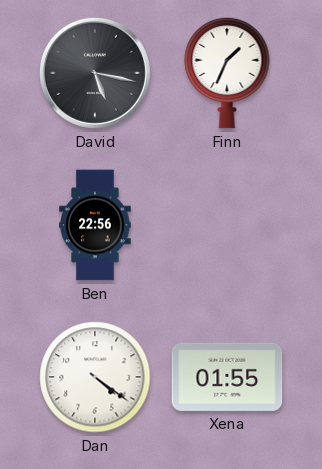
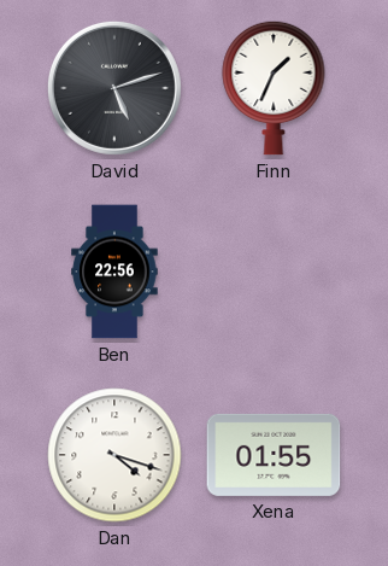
David: 5:17 -> 5:12
Dan: 4:21 -> 4:18
